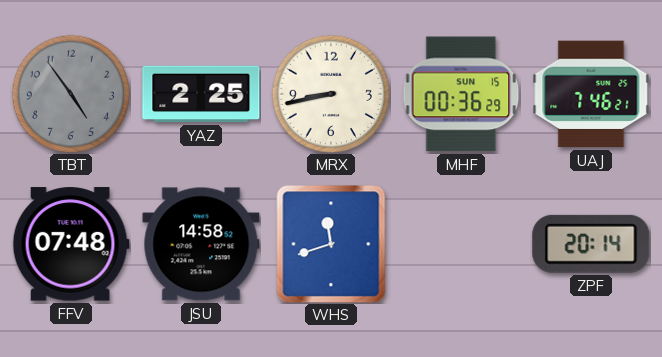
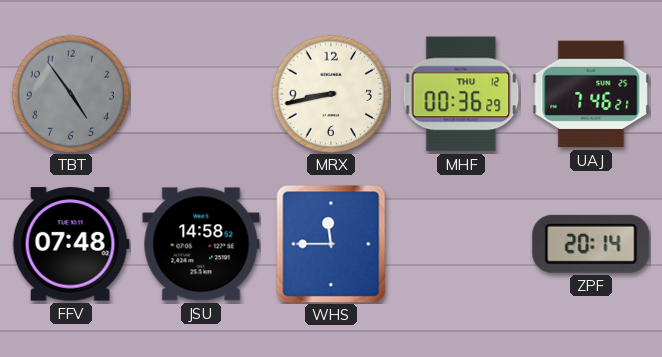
YAZ: 2:25 -> none
MHF date: SUN 15 -> THU 12
WHS: 11:42 -> 11:45
